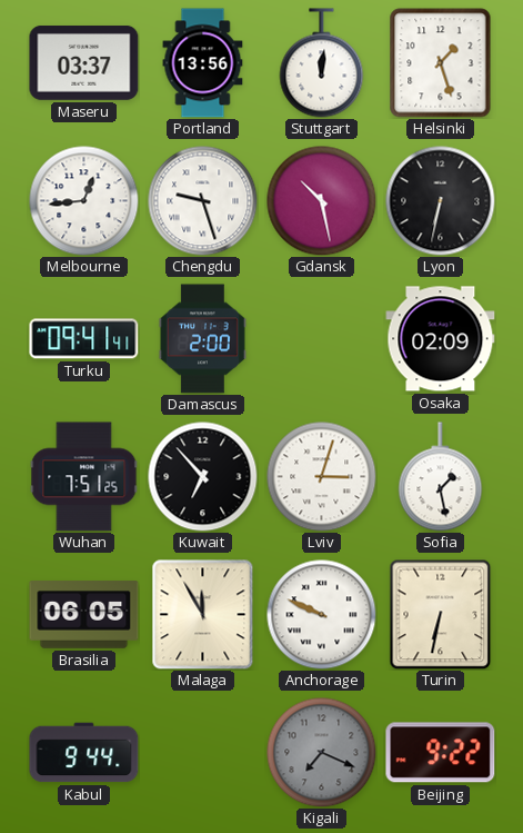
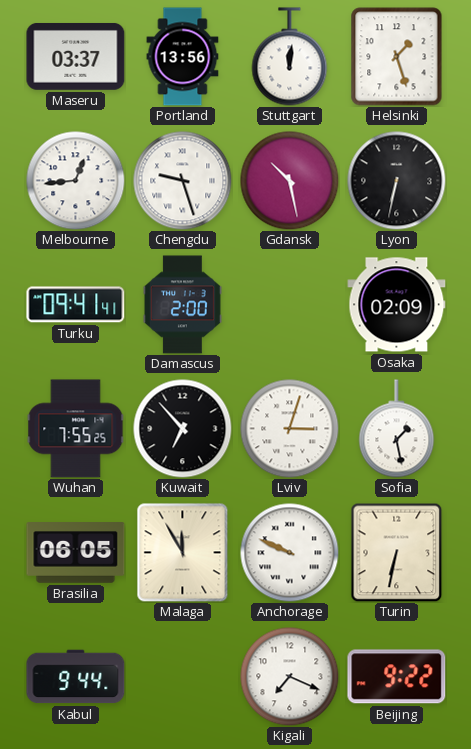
Wuhan: 7:51 -> 7:55
Kigali dial: grey -> white
